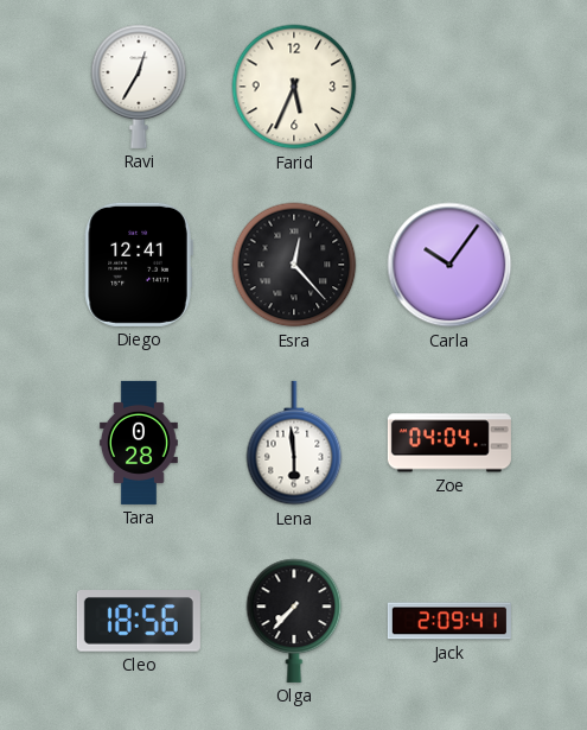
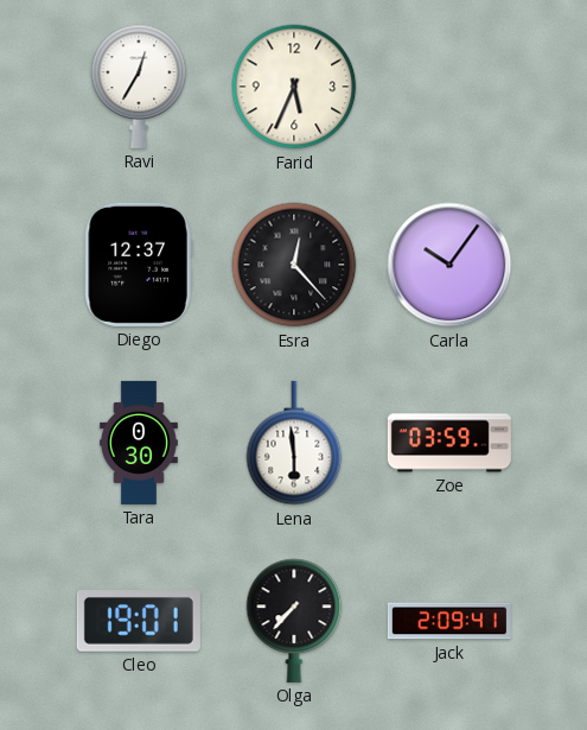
Diego: 12:41 -> 12:37
Tara: 0:28 -> 0:30
Zoe: 04:04 -> 03:59
Cleo: 18:56 -> 19:01
